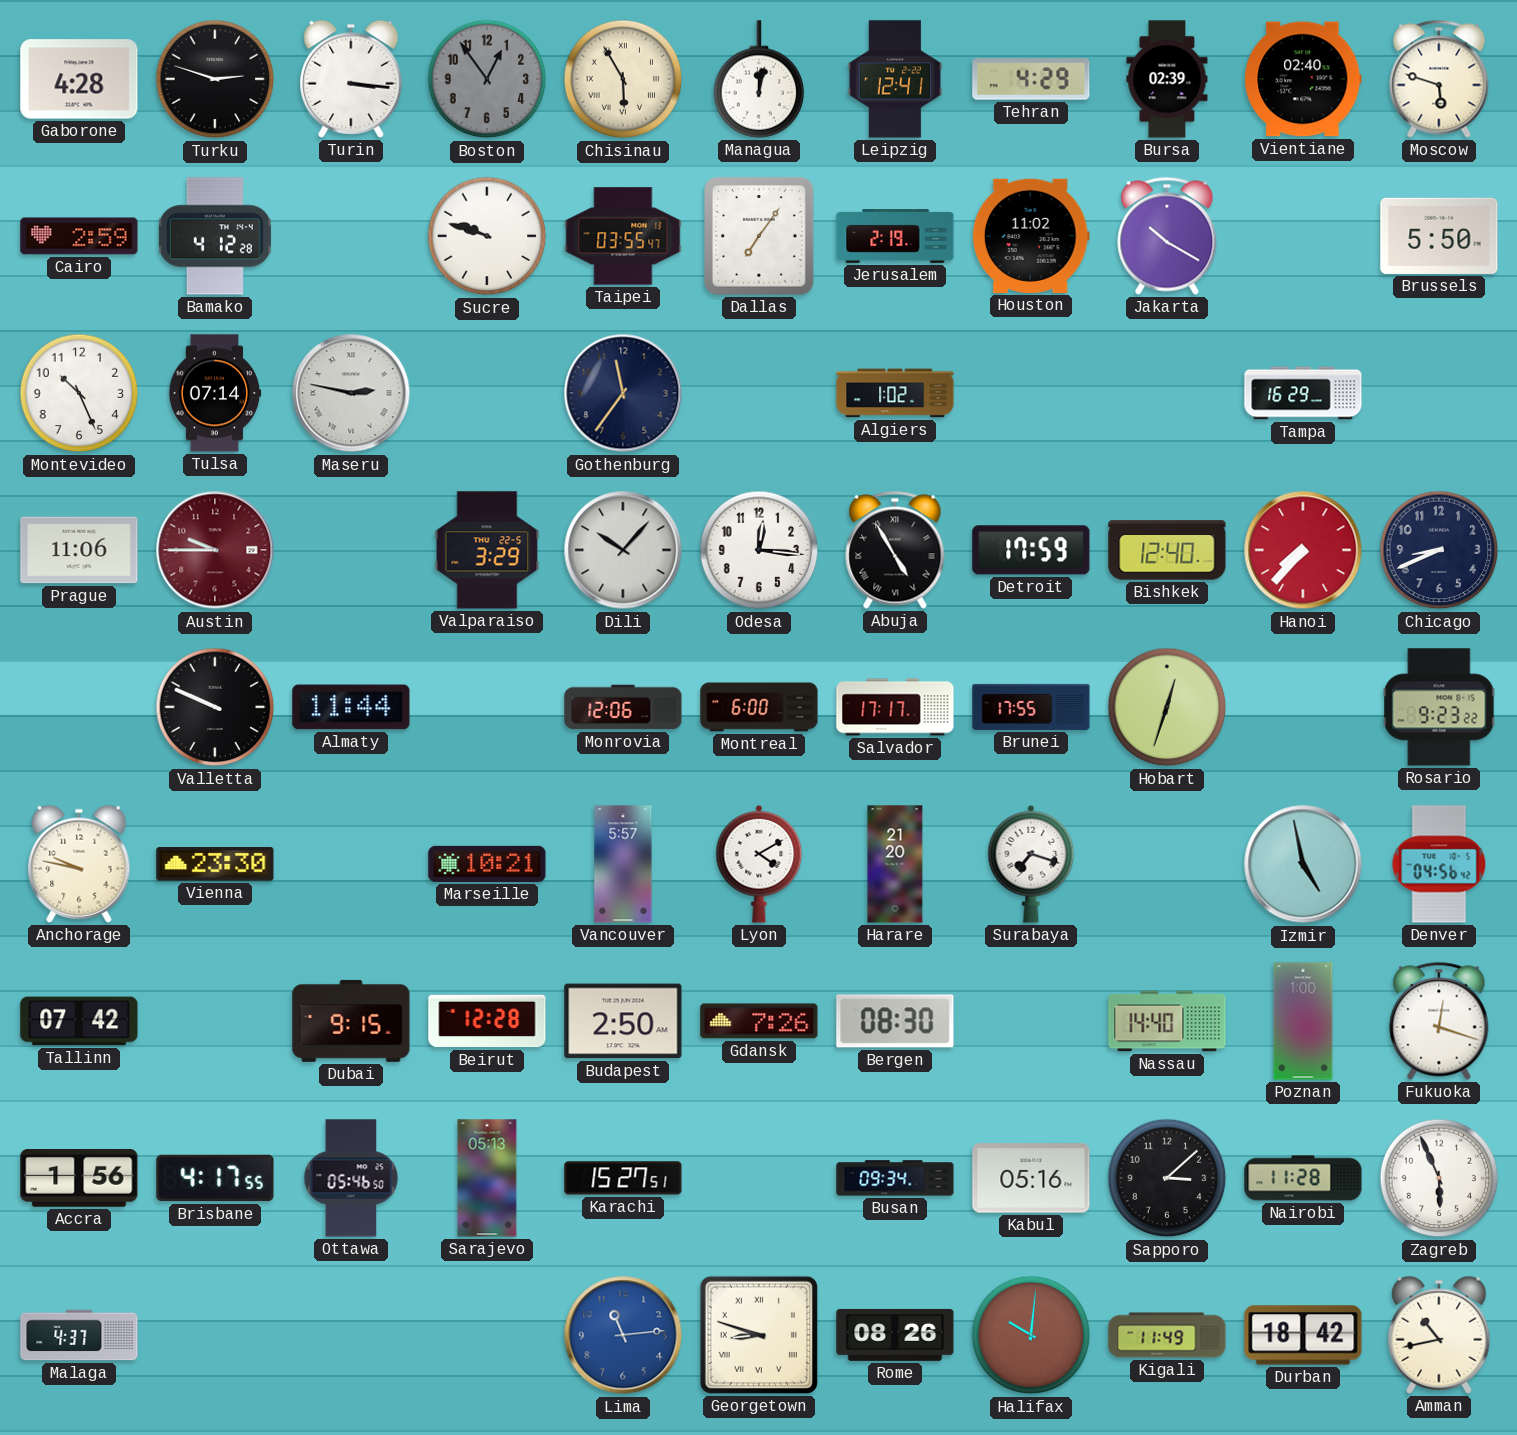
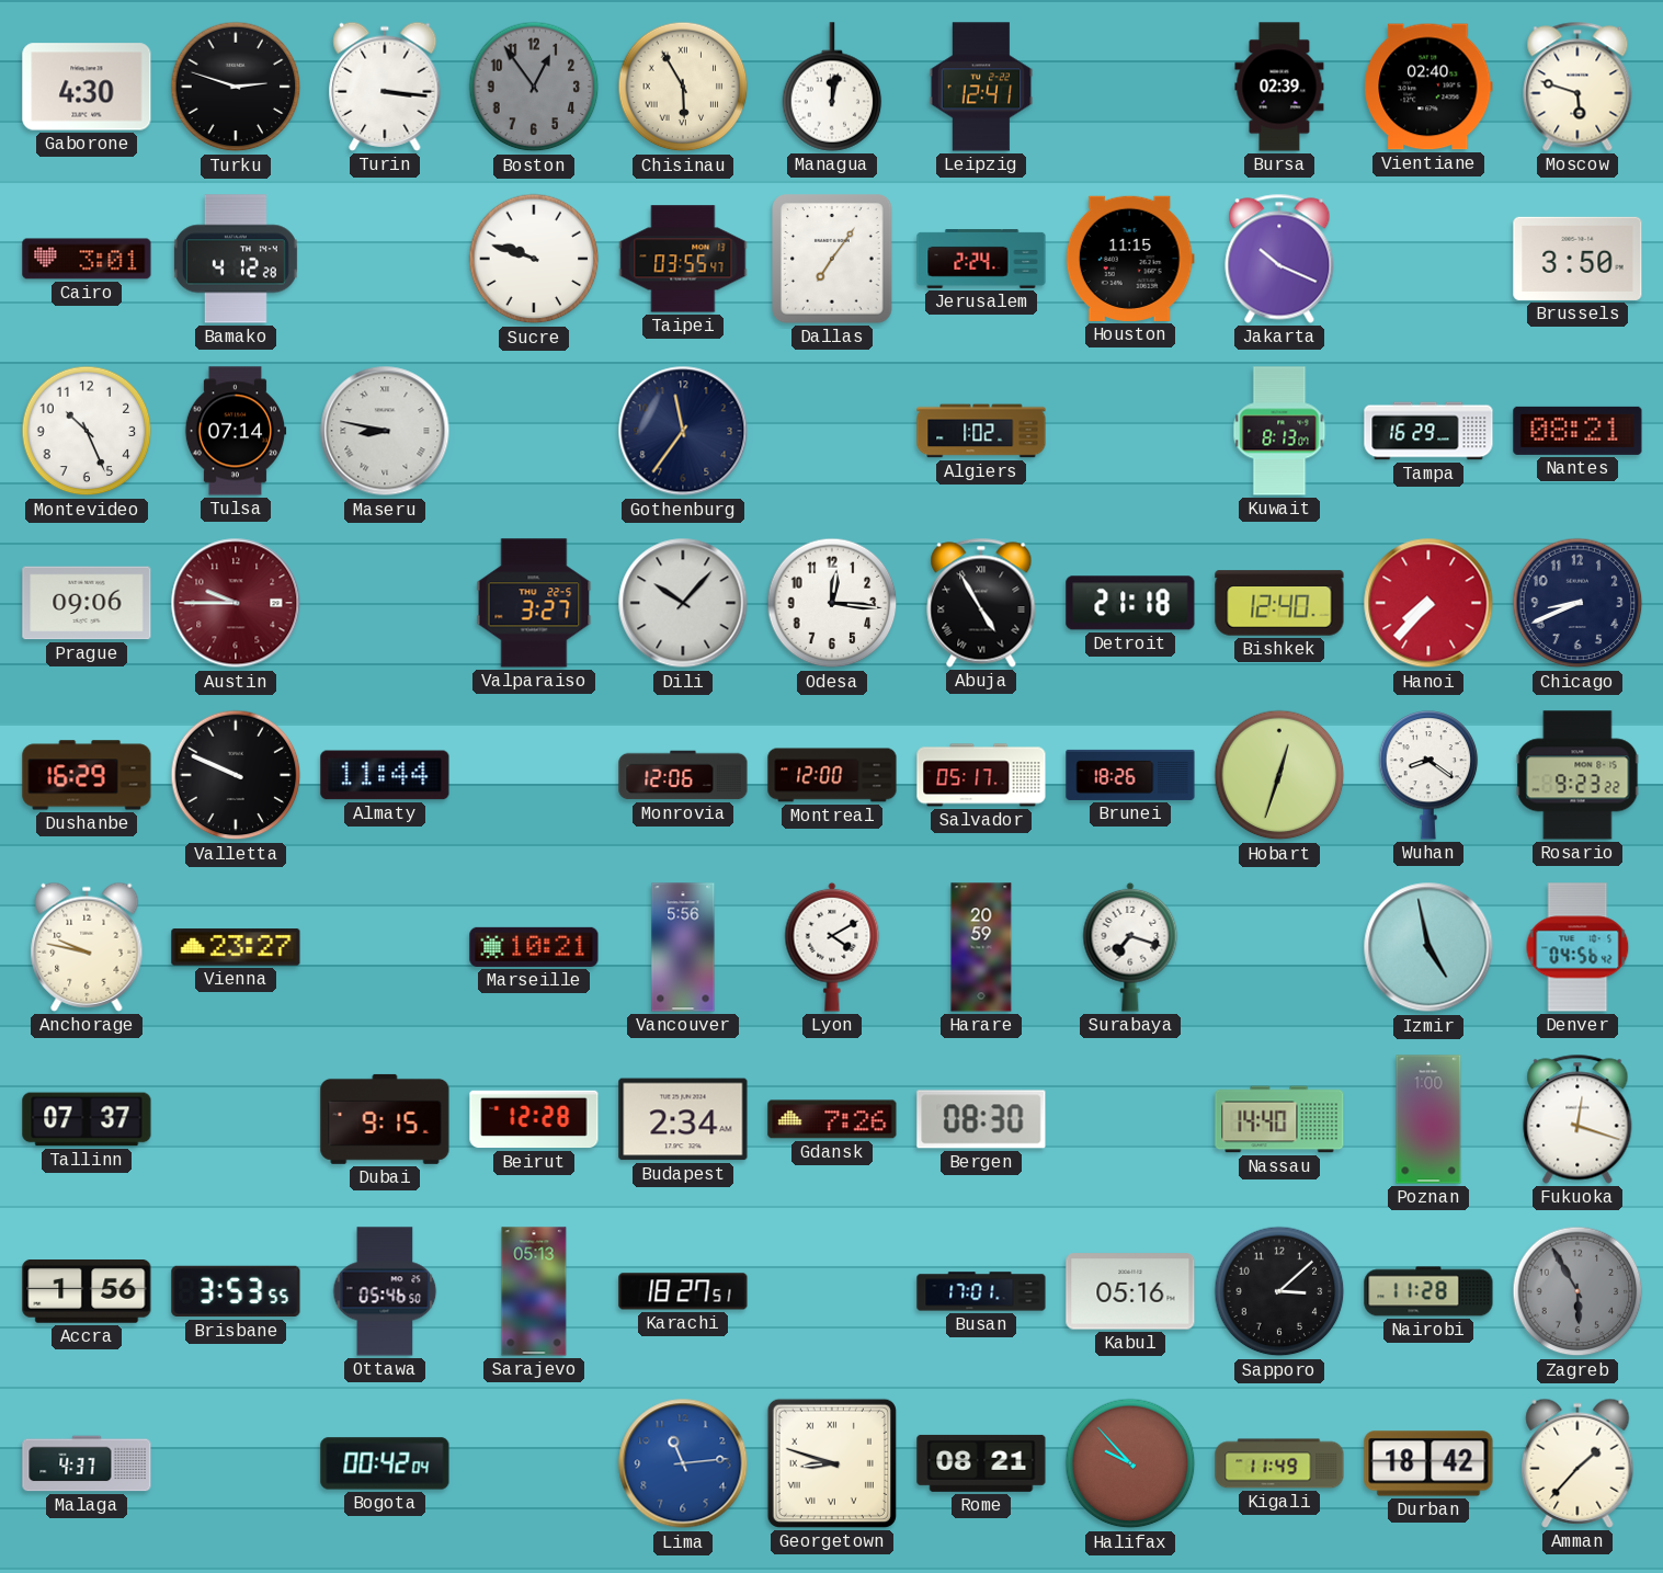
Gaborone: 4:28 -> 4:30
Tehran: 4:29 -> none
Cairo: 2:59 -> 3:01
Jerusalem: 2:19 -> 2:24
Houston: 11:02 -> 11:15
Jakarta: 10:20 -> 10:19
Brussels: 5:50 -> 3:50
Maseru: 2:47 -> 8:47
Kuwait: none -> 8:13
Nantes: none -> 08:21
Prague: 11:06 -> 09:06
Valparaiso: 3:29 -> 3:27
Detroit: 17:59 -> 21:18
Dushanbe: none -> 16:29
Montreal: 6:00 -> 12:00
Salvador: 17:17 -> 05:17
Brunei: 17:55 -> 18:26
Wuhan: none -> 8:21
Vienna: 23:30 -> 23:27
Vancouver: 5:57 -> 5:56
Harare: 21:20 -> 20:59
Tallinn: 07:42 -> 07:37
Budapest: 2:50 -> 2:34
Brisbane: 4:17 -> 3:53
Karachi: 15:27 -> 18:27
Busan: 09:34 -> 17:01
Zagreb: 5:56 -> 5:55
Zagreb dial: white -> grey
Bogota: none -> 00:42
Rome: 08:26 -> 08:21
Halifax: 10:01 -> 9:53
Amman: 10:43 -> 1:37
